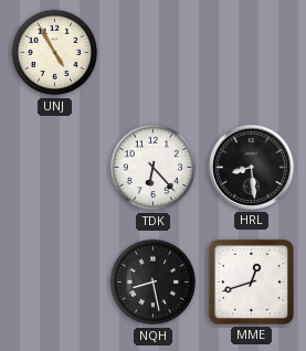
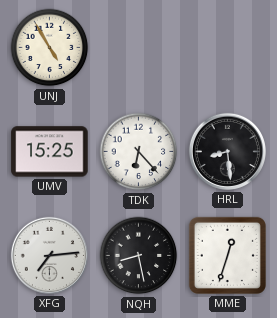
UMV: none -> 15:25
XFG: none -> 7:14
MME: 12:42 -> 12:33
